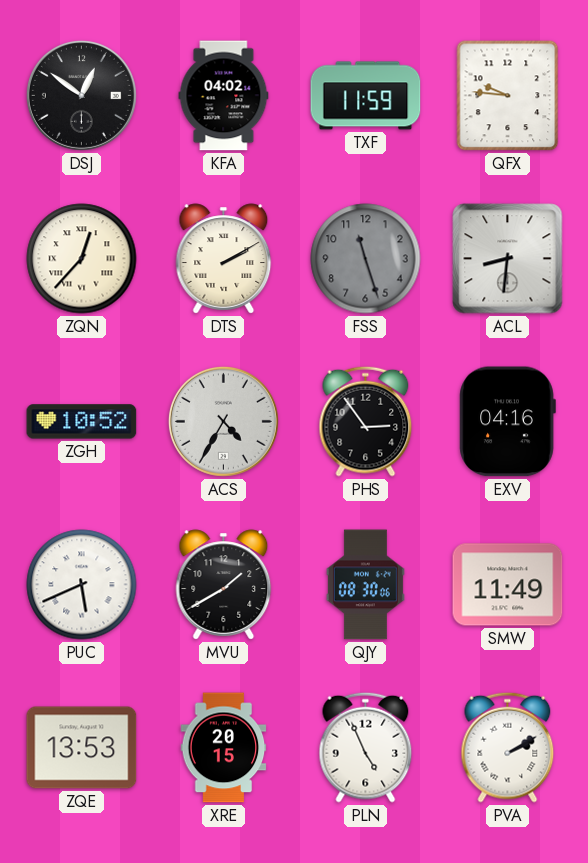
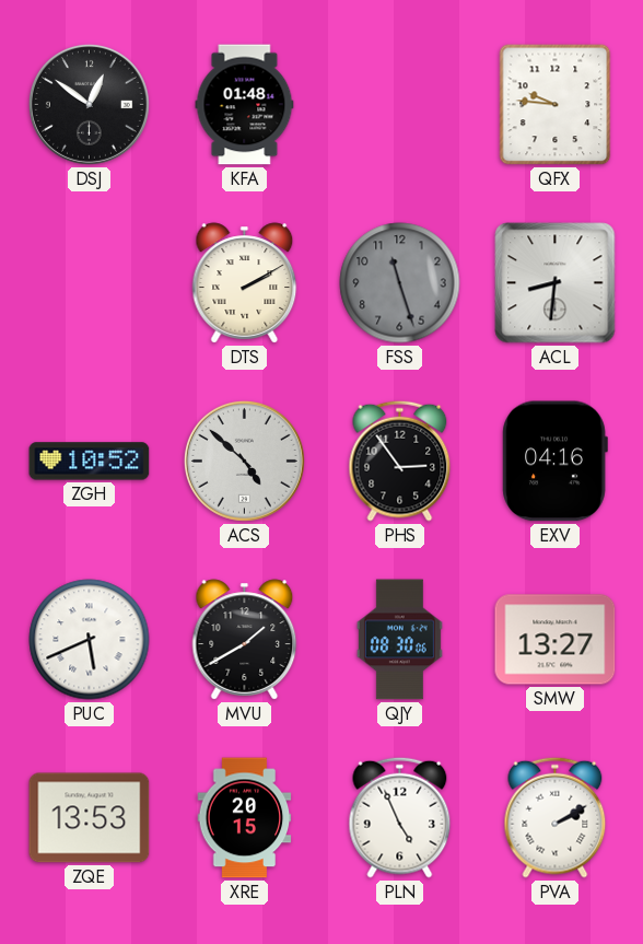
KFA: 04:02 -> 01:48
TXF: 11:59 -> none
ZQN: 12:37 -> none
ACS: 4:35 -> 4:52
SMW: 11:49 -> 13:27
